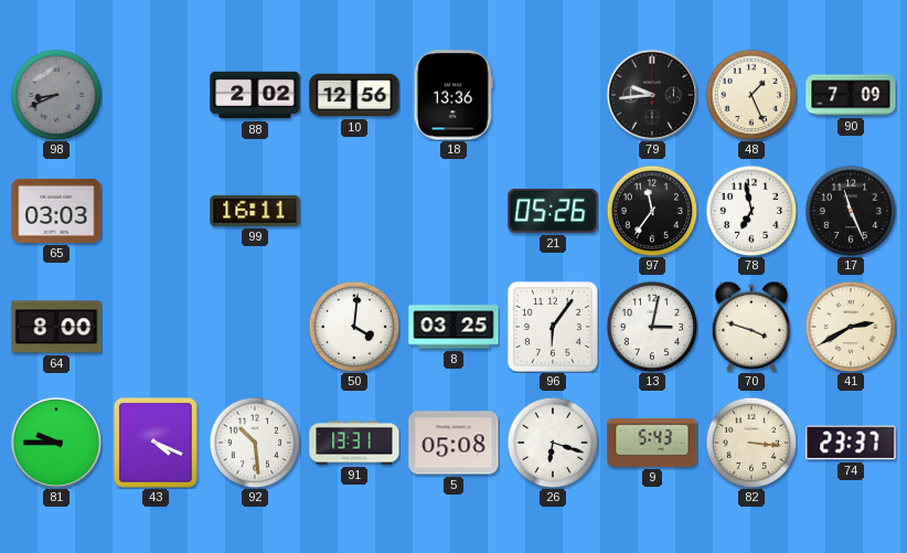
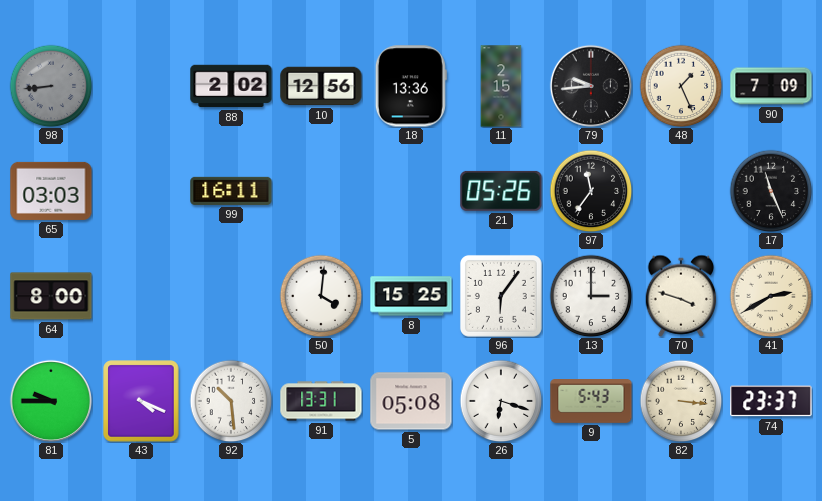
98: 8:41 -> 8:44
11: none -> 2:15
78: 6:58 -> none
8: 03:25 -> 15:25
13: 3:02 -> 3:00
